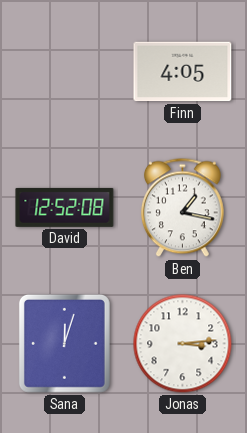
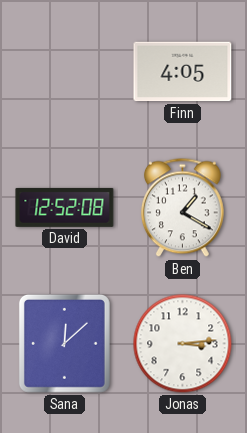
Ben: 1:17 -> 1:20
Sana: 12:03 -> 12:08
